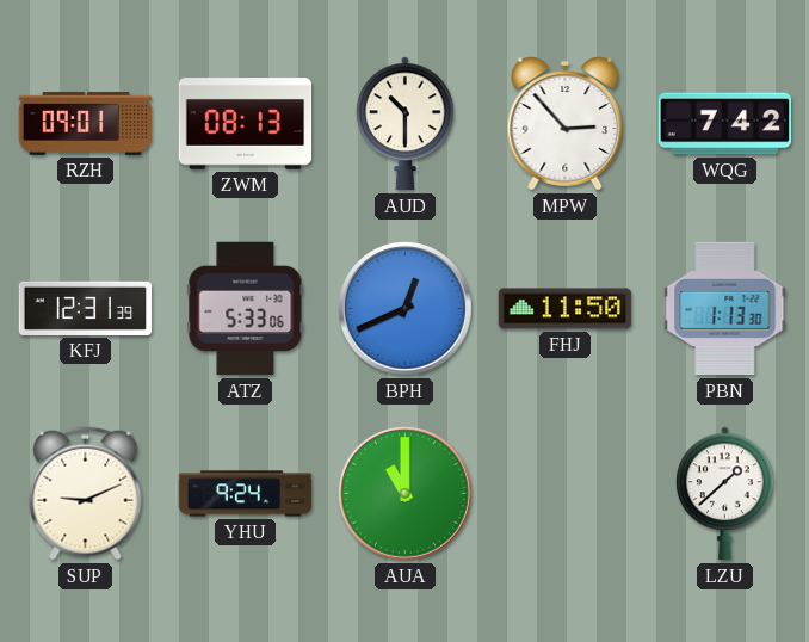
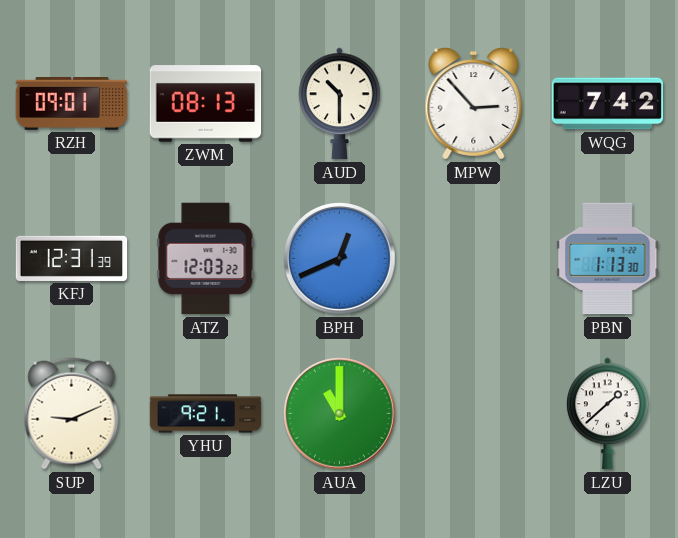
ATZ: 5:33 -> 12:03
FHJ: 11:50 -> none
YHU: 9:24 -> 9:21
